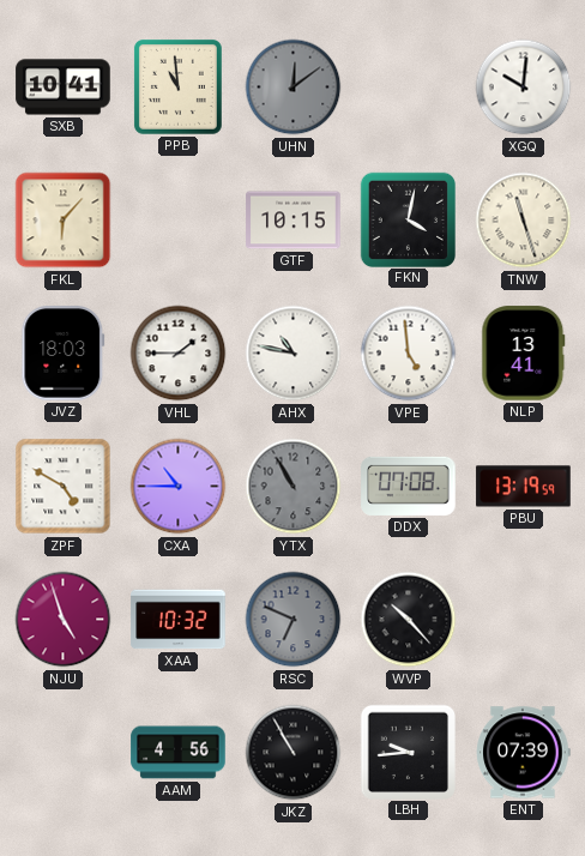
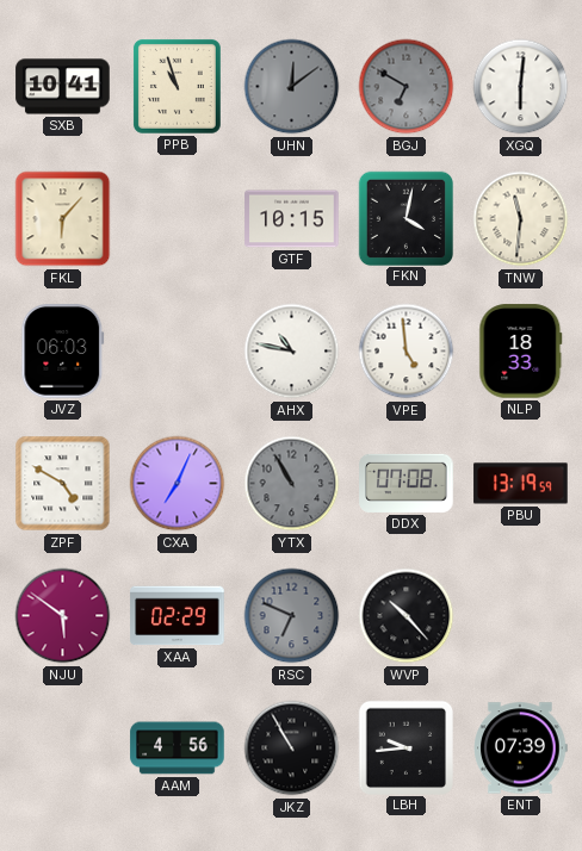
PPB: 10:59 -> 10:57
BGJ: none -> 6:50
XGQ: 10:01 -> 6:01
TNW: 11:27 -> 11:31
JVZ: 18:03 -> 06:03
VHL: 1:45 -> none
NLP: 13:41 -> 18:33
CXA: 10:45 -> 7:04
NJU: 4:57 -> 5:51
XAA: 10:32 -> 02:29
